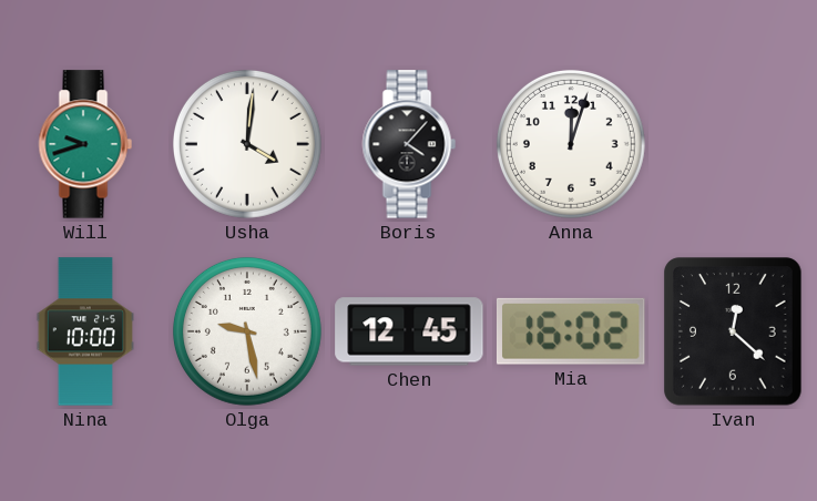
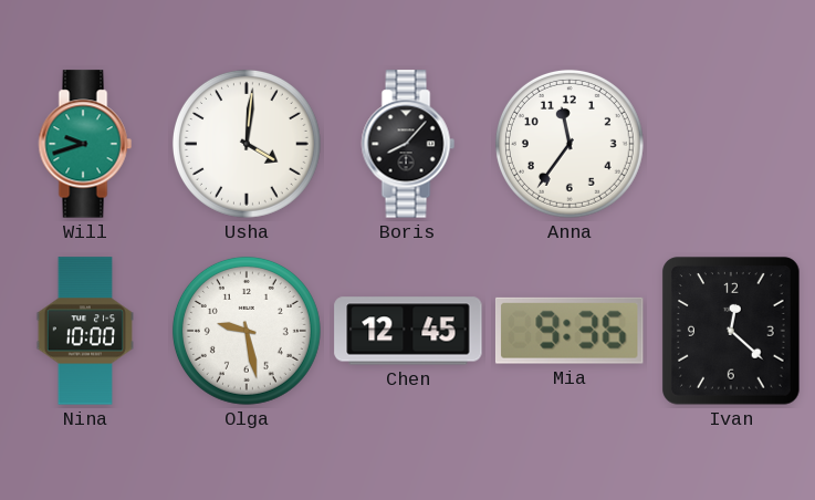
Boris: 4:07 -> 8:07
Anna: 12:03 -> 11:36
Mia: 16:02 -> 9:36
